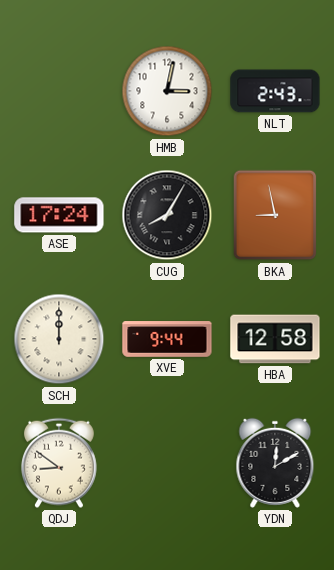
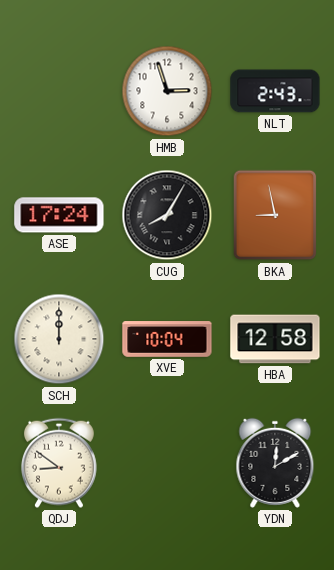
HMB: 3:02 -> 2:57
XVE: 9:44 -> 10:04
